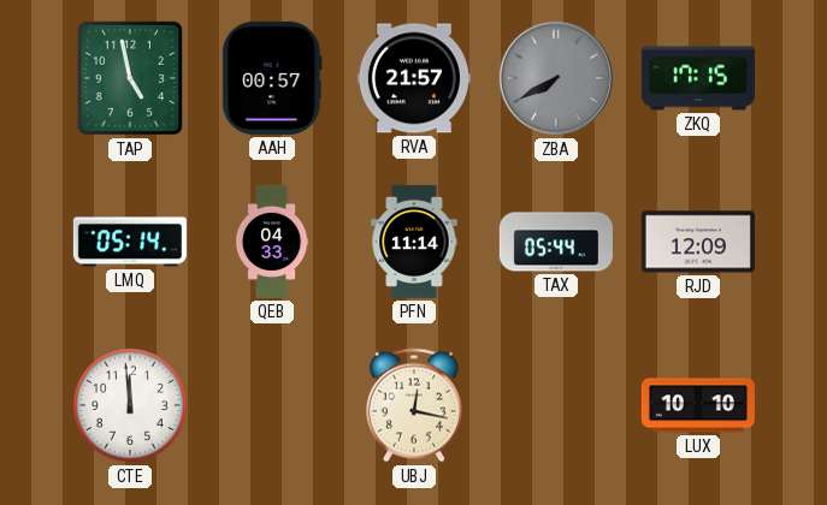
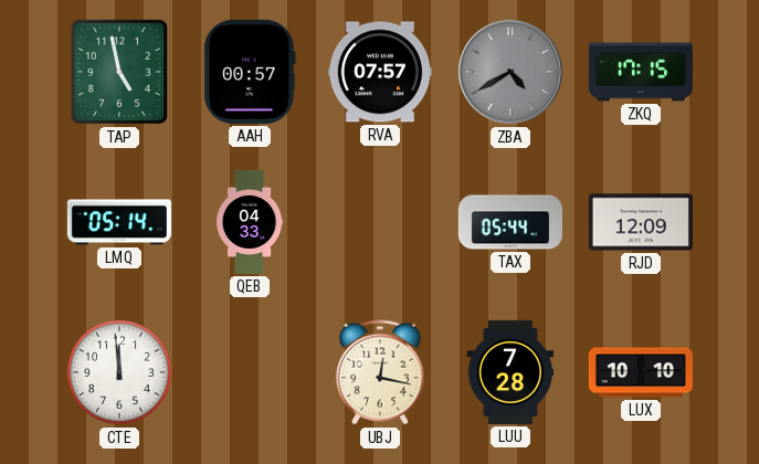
RVA: 21:57 -> 07:57
ZBA: 7:40 -> 4:40
PFN: 11:14 -> none
LUU: none -> 7:28
